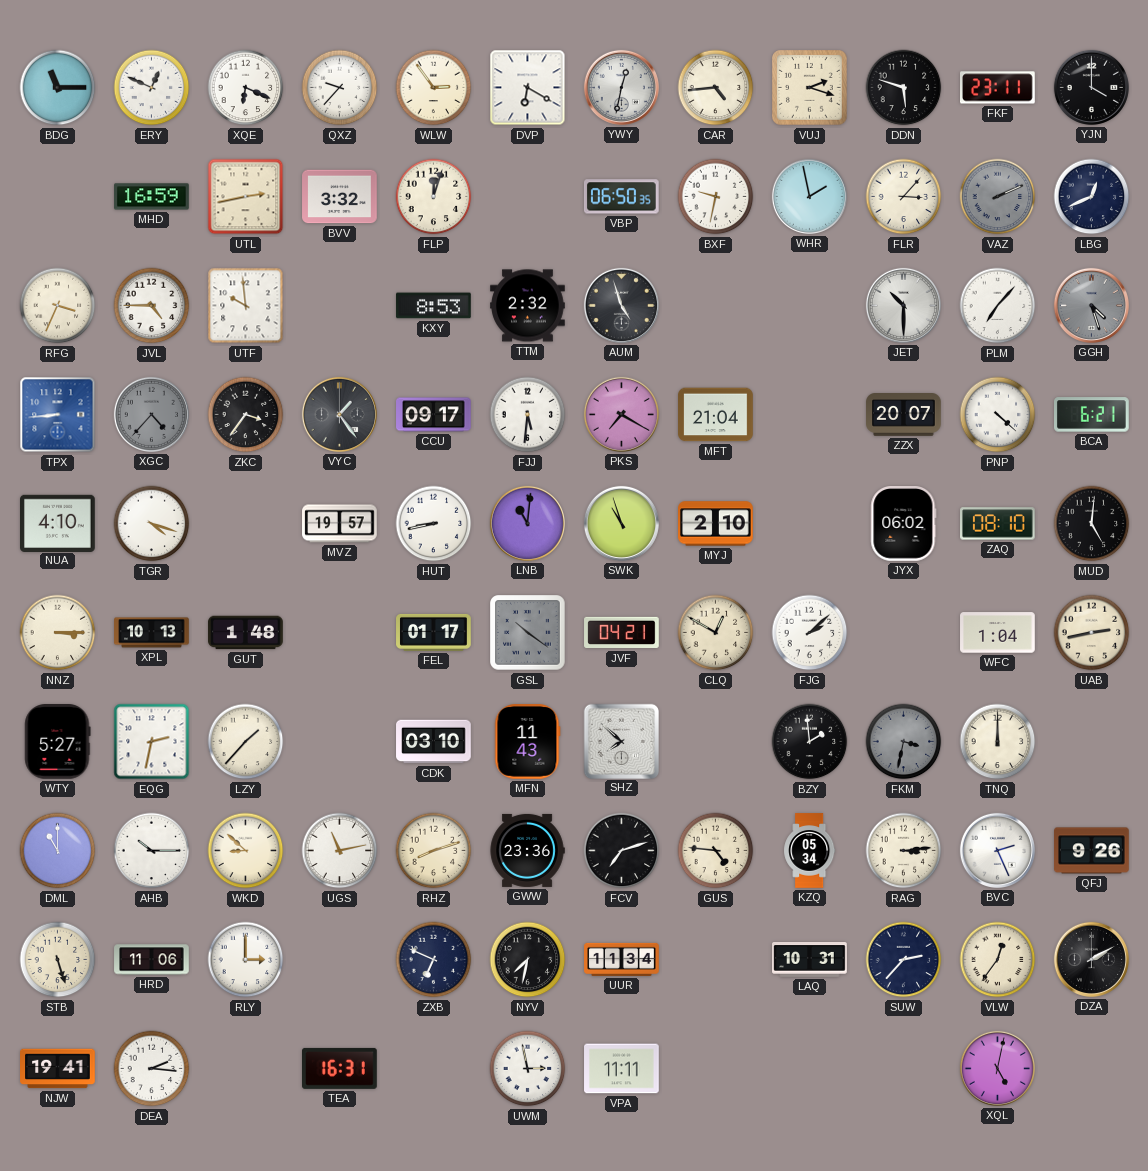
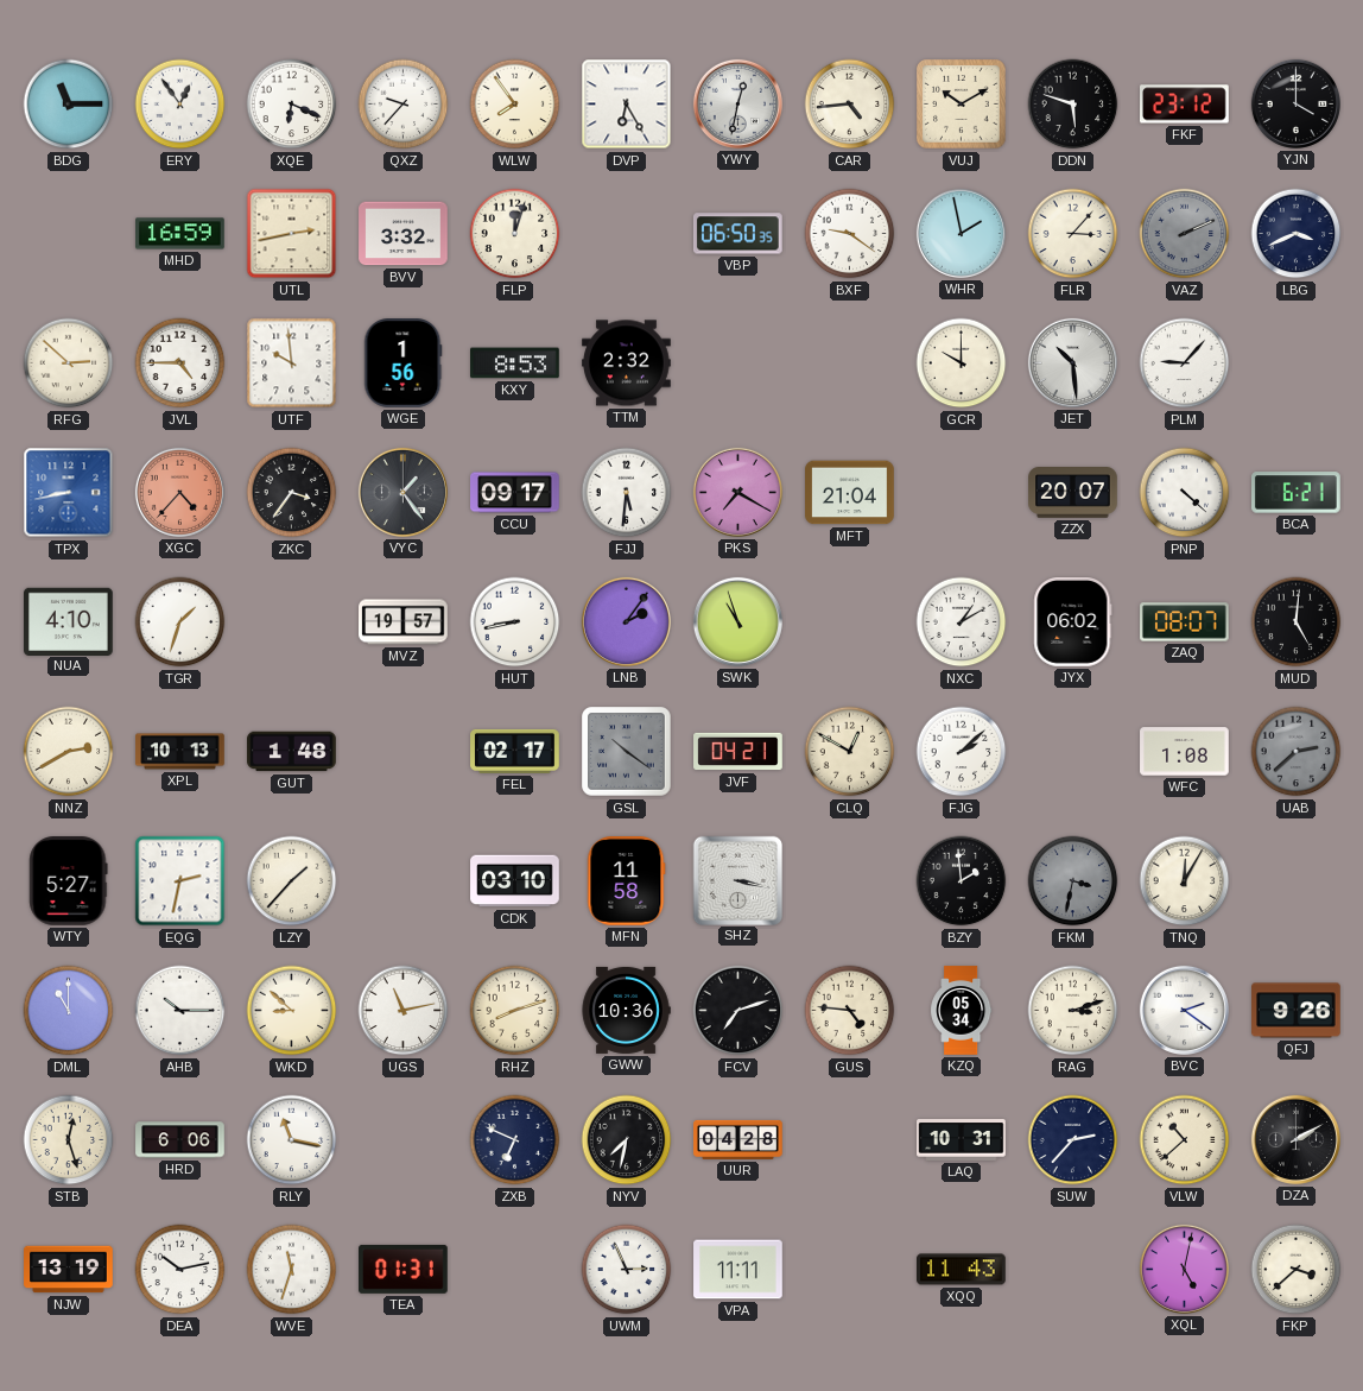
ERY: 12:49 -> 12:54
WLW: 2:54 -> 7:54
DVP: 6:20 -> 6:25
VUJ: 2:18 -> 10:10
FKF: 23:11 -> 23:12
BXF: 9:32 -> 9:21
LBG: 12:41 -> 3:41
RFG: 3:34 -> 2:52
WGE: none -> 1:56
AUM: 4:57 -> none
GCR: none -> 10:00
JET: 10:30 -> 10:29
PLM: 7:07 -> 9:07
GGH: 4:27 -> none
TPX: 8:44 -> 8:43
XGC dial: grey -> salmon
TGR: 4:18 -> 1:33
LNB: 11:01 -> 2:06
MYJ: 2:10 -> none
NXC: none -> 1:10
ZAQ: 08:10 -> 08:07
NNZ: 3:15 -> 2:40
FEL: 01:17 -> 02:17
WFC: 1:04 -> 1:08
UAB: 2:43 -> 2:38
UAB dial: cream -> grey
MFN: 11:43 -> 11:58
SHZ: 7:52 -> 3:17
TNQ: 12:00 -> 12:05
GWW: 23:36 -> 10:36
RAG: 3:14 -> 3:12
BVC: 2:26 -> 2:21
STB: 5:27 -> 12:27
HRD: 11:06 -> 6:06
RLY: 3:00 -> 11:17
UUR: 11:34 -> 04:28
VLW: 12:36 -> 10:38
NJW: 19:41 -> 13:19
DEA: 2:16 -> 10:13
WVE: none -> 11:33
TEA: 16:31 -> 01:31
UWM: 2:58 -> 2:56
XQQ: none -> 11:43
FKP: none -> 3:38
